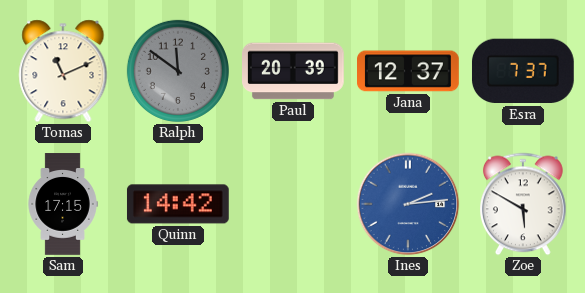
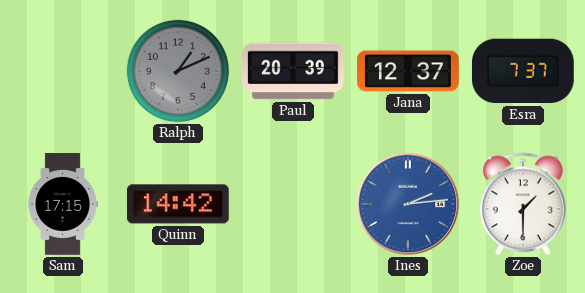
Tomas: 11:11 -> none
Ralph: 11:51 -> 1:11
Zoe: 5:50 -> 1:30
